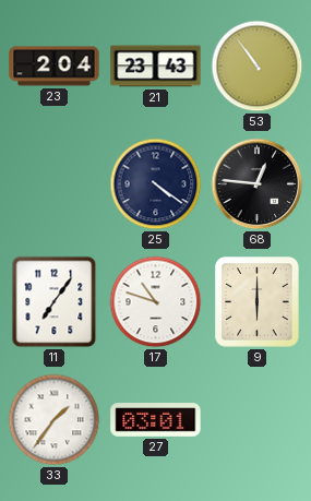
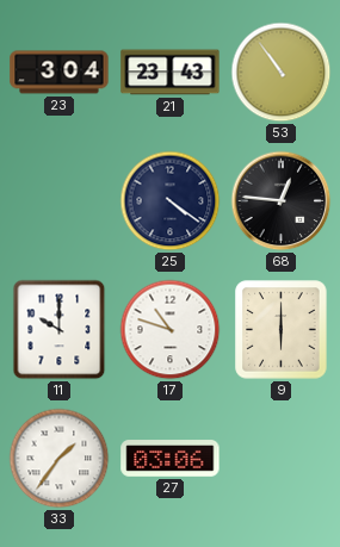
23: 2:04 -> 3:04
11: 7:06 -> 10:00
27: 03:01 -> 03:06
